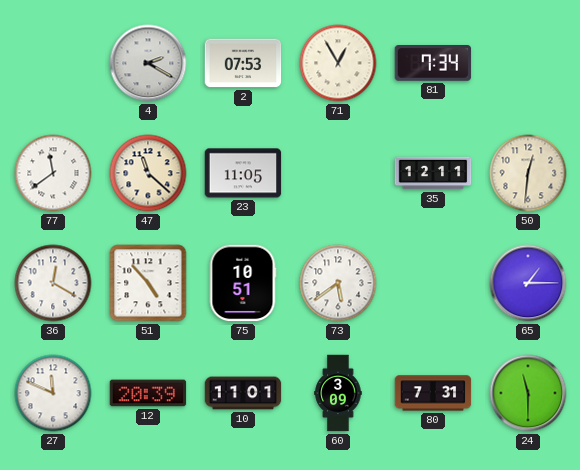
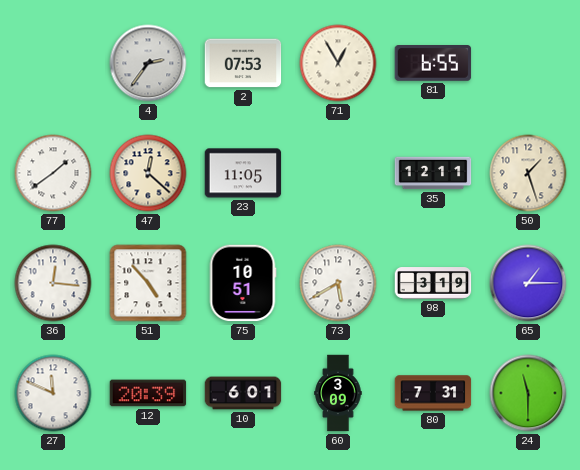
4: 2:20 -> 2:36
81: 7:34 -> 6:55
77: 11:39 -> 1:39
47: 11:22 -> 12:22
50: 12:31 -> 1:27
36: 12:20 -> 12:16
73: 5:39 -> 5:40
98: none -> 3:19
10: 11:01 -> 6:01
